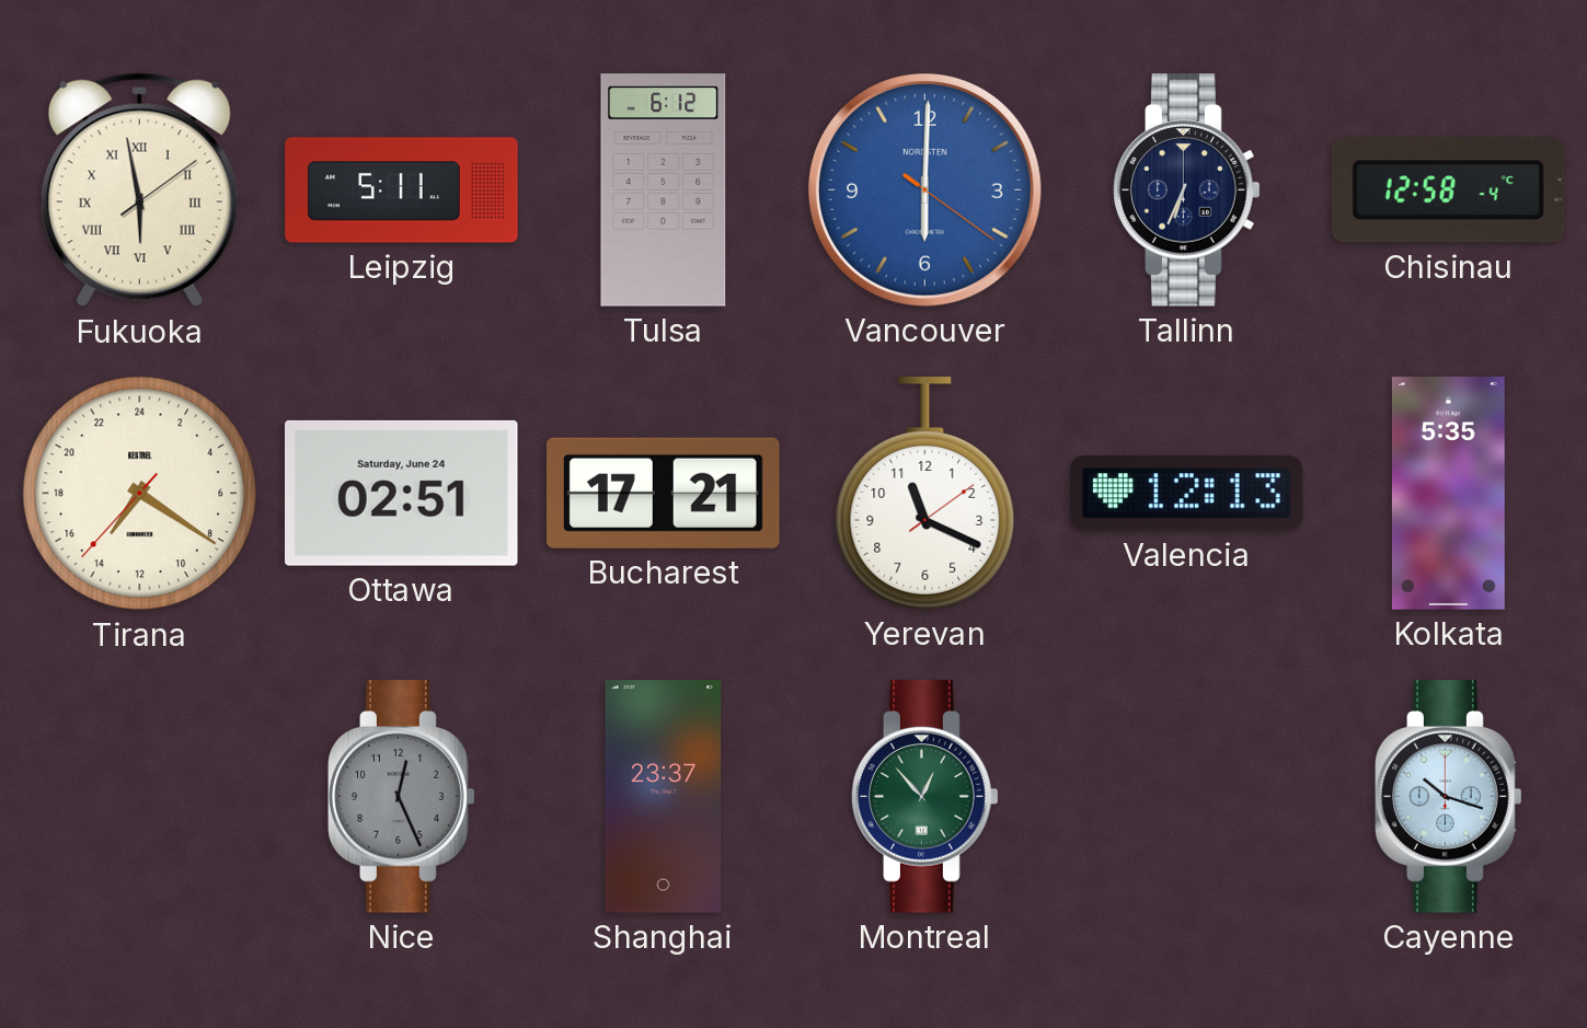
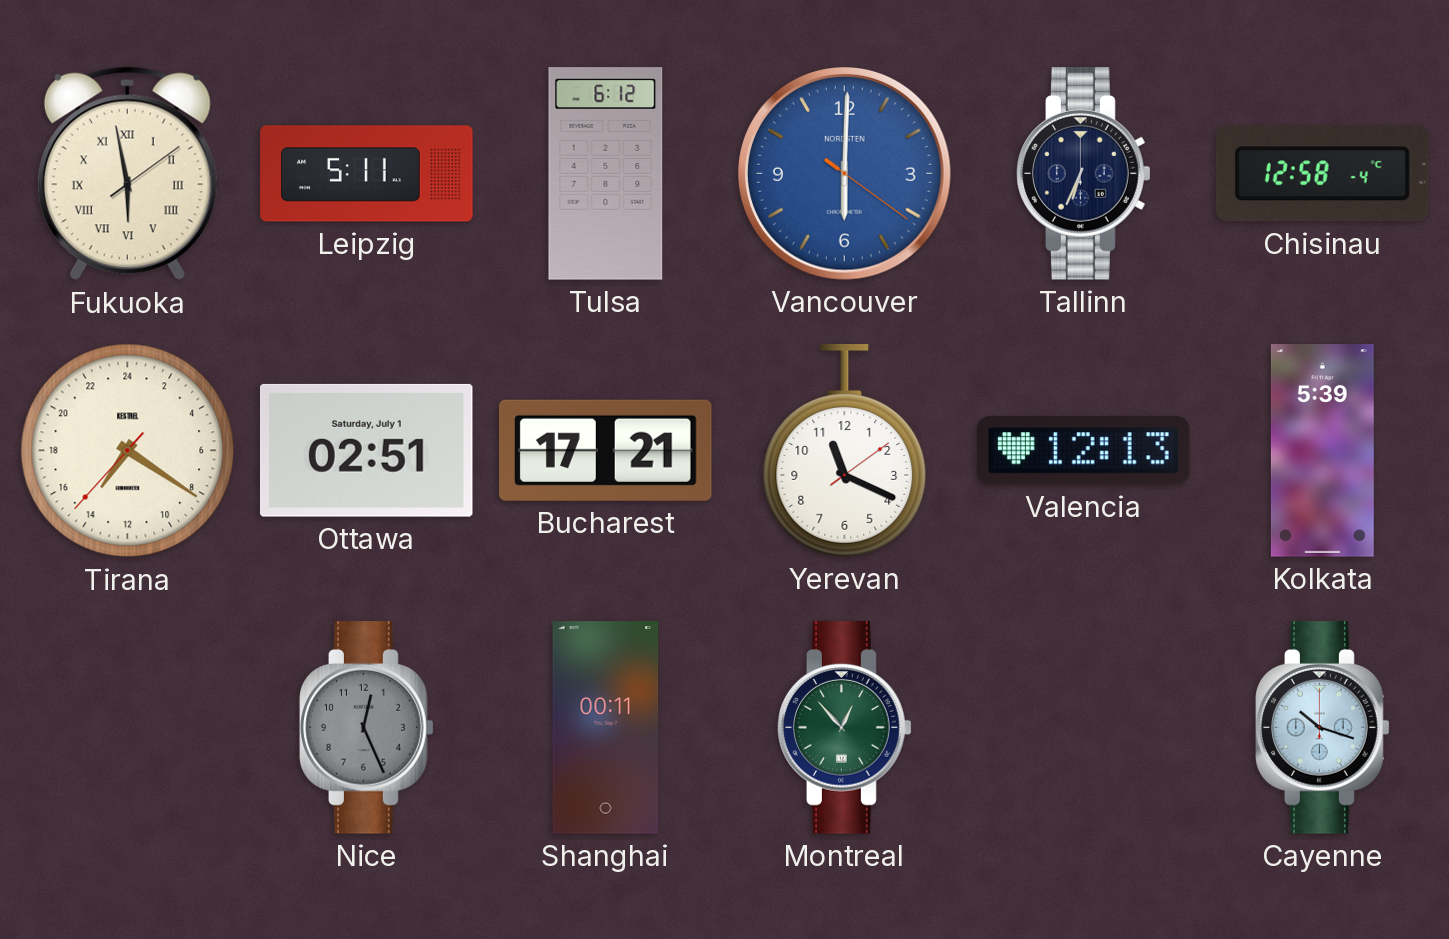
Ottawa date: Saturday, June 24 -> Saturday, July 1
Kolkata: 5:35 -> 5:39
Shanghai: 23:37 -> 00:11
